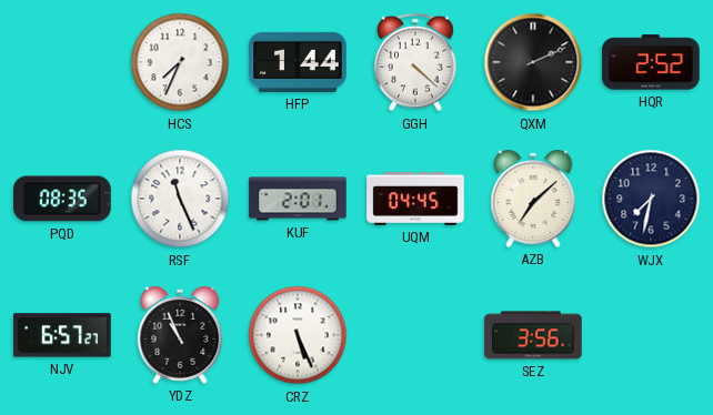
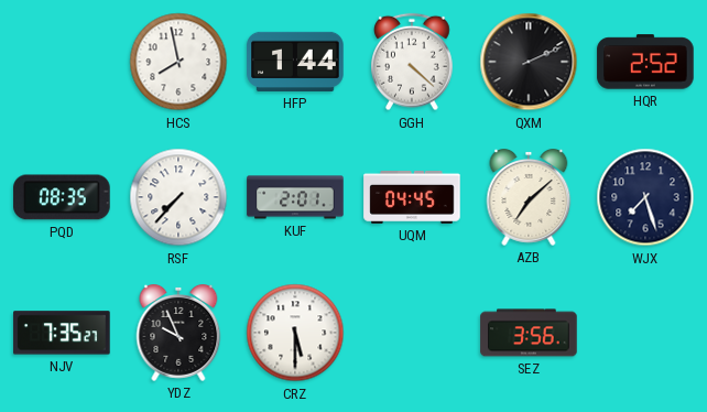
HCS: 7:34 -> 7:58
RSF: 11:26 -> 7:37
WJX: 7:32 -> 7:27
NJV: 6:57 -> 7:35
YDZ: 10:56 -> 9:56
CRZ: 5:26 -> 5:30
